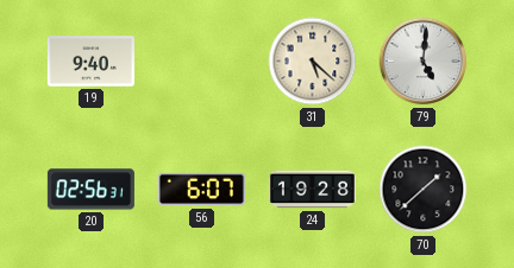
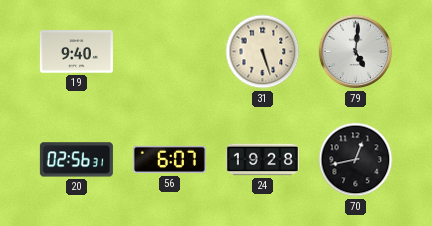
31: 5:22 -> 5:27
70: 1:38 -> 12:43
